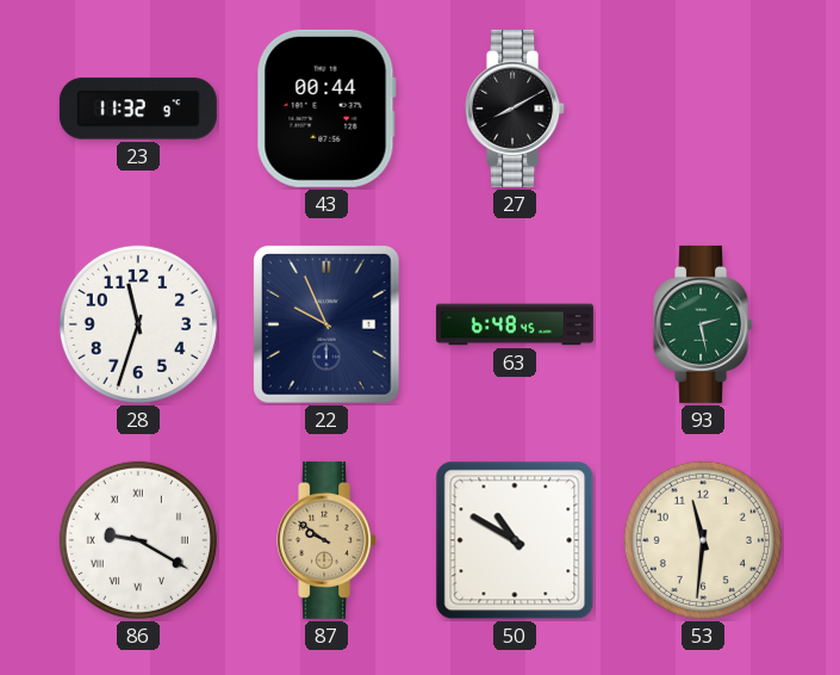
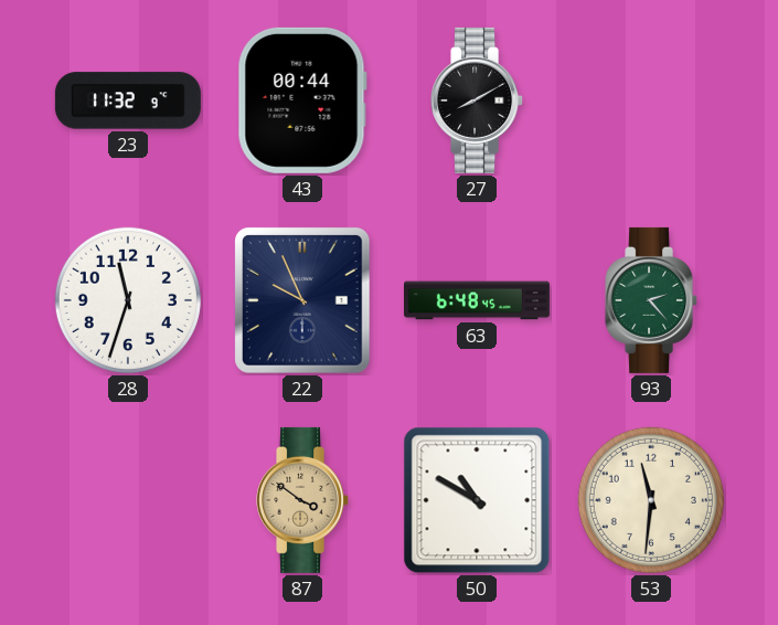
93: 2:28 -> 2:23
86: 9:20 -> none
87: 9:51 -> 3:51
